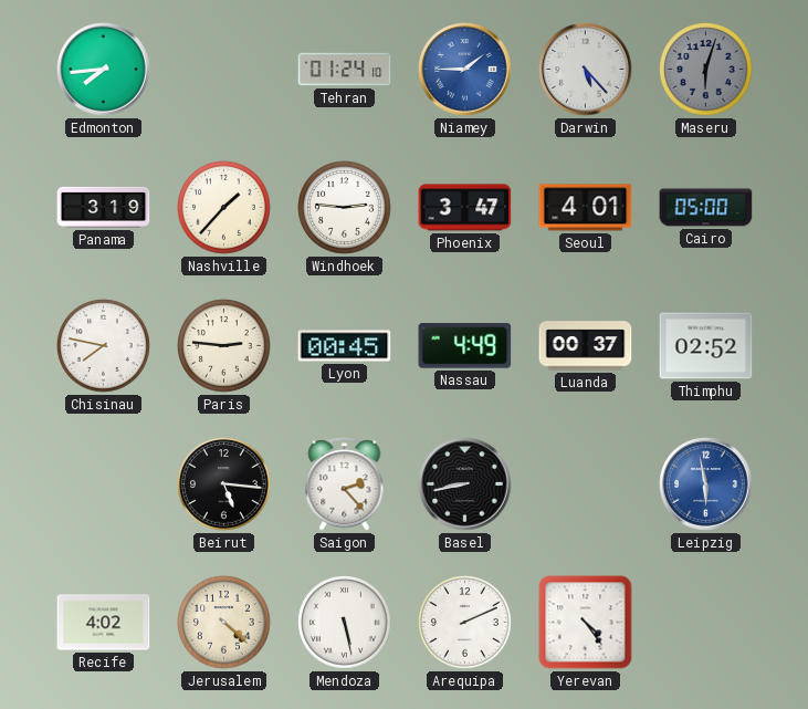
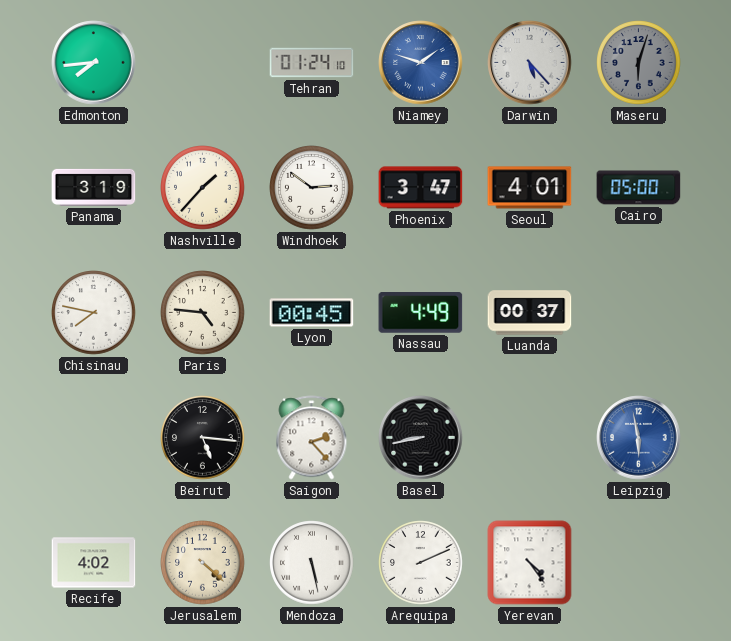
Niamey: 1:45 -> 1:48
Windhoek: 2:46 -> 2:51
Paris: 2:46 -> 4:46
Thimphu: 02:52 -> none
